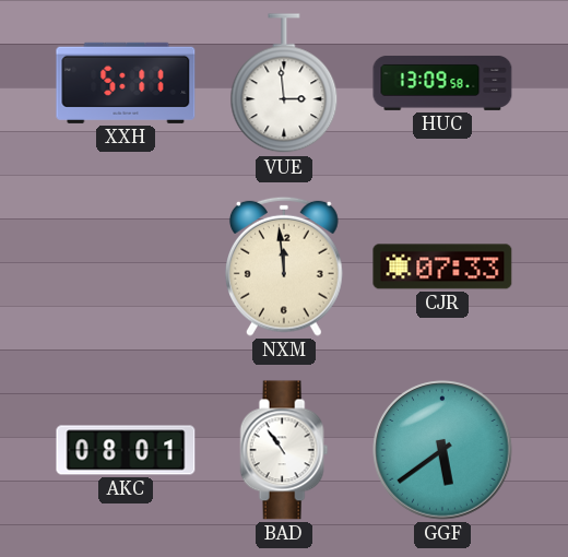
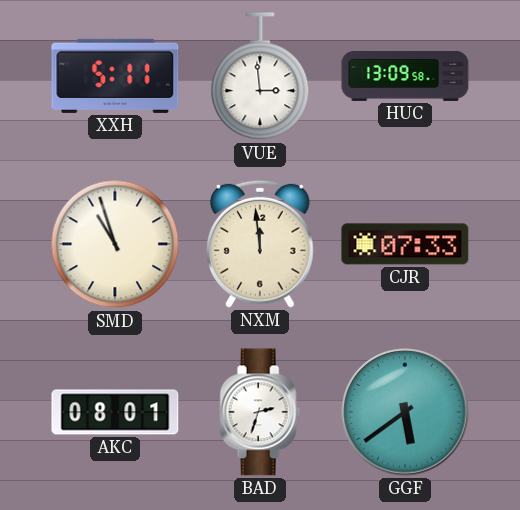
SMD: none -> 10:57
BAD: 10:54 -> 2:33
